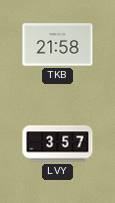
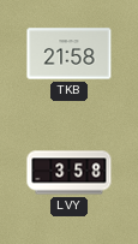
LVY: 3:57 -> 3:58
